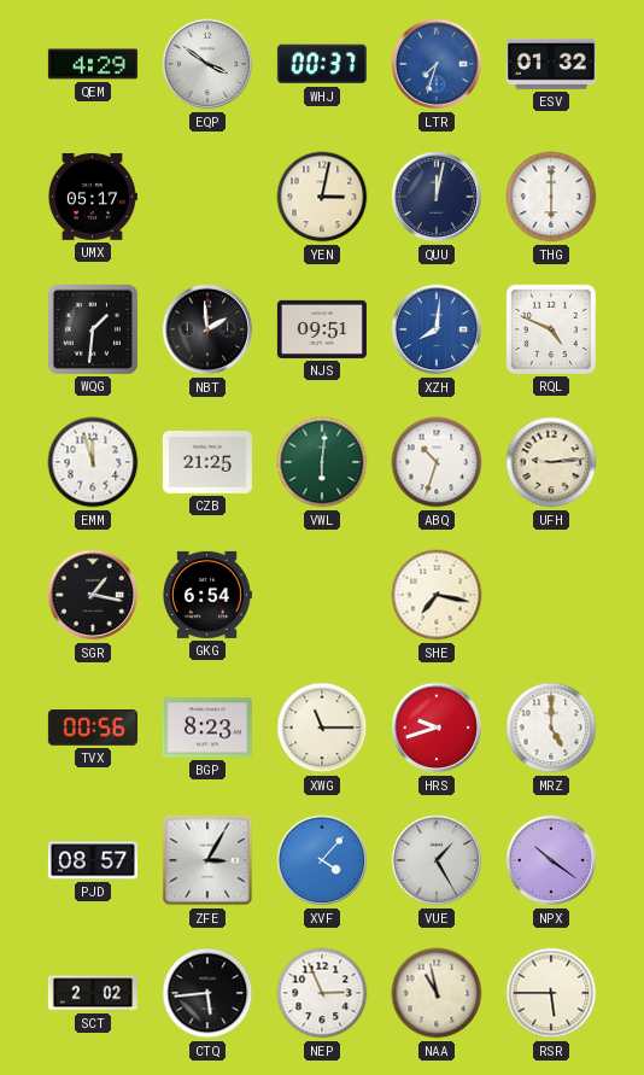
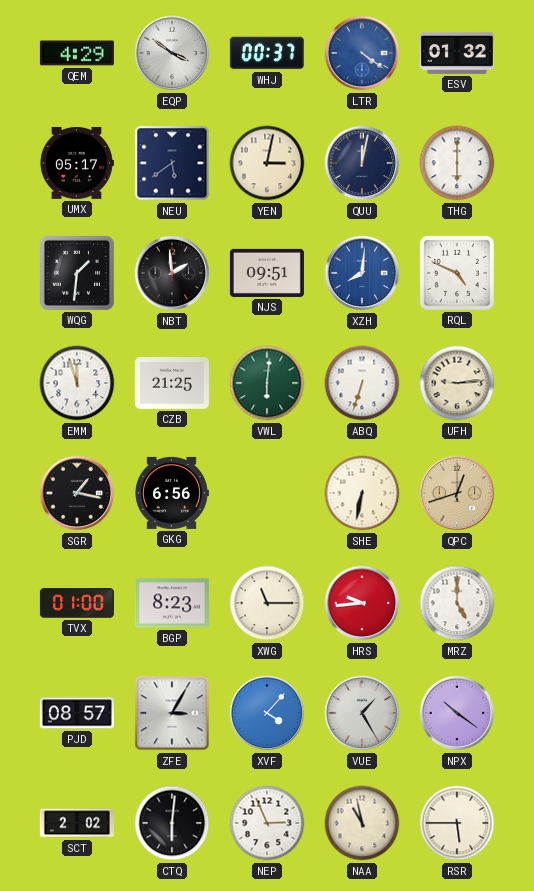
LTR: 7:33 -> 4:21
NEU: none -> 5:39
ABQ: 10:33 -> 6:33
GKG: 6:54 -> 6:56
SHE: 7:17 -> 6:32
QPC: none -> 12:42
TVX: 00:56 -> 01:00
HRS: 9:42 -> 9:44
CTQ: 5:44 -> 6:01
